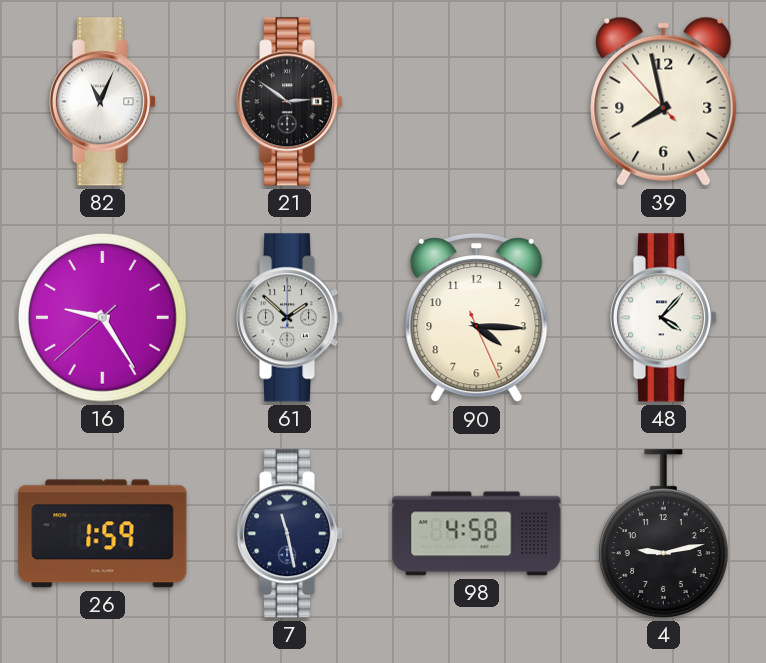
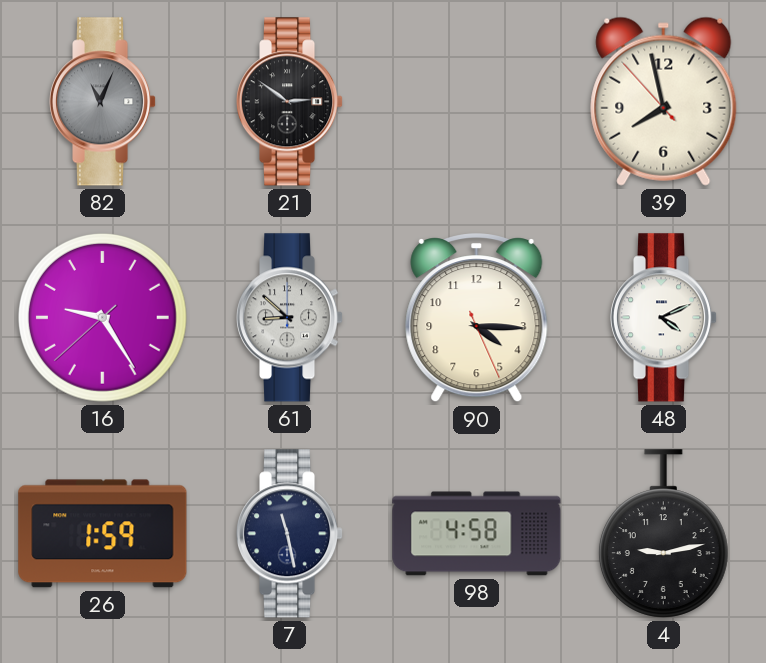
82 dial: white -> grey
61: 1:52 -> 8:52
48: 4:07 -> 4:11
